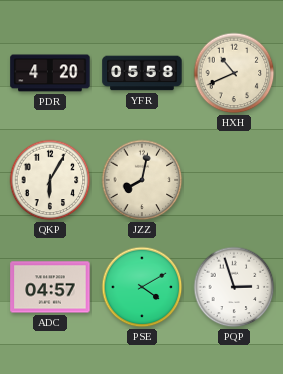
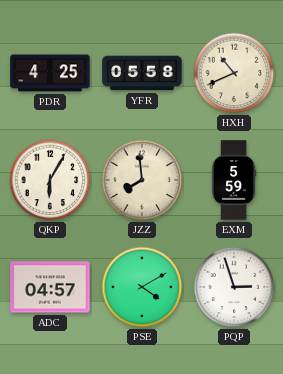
PDR: 4:20 -> 4:25
JZZ: 8:02 -> 7:59
EXM: none -> 5:59
